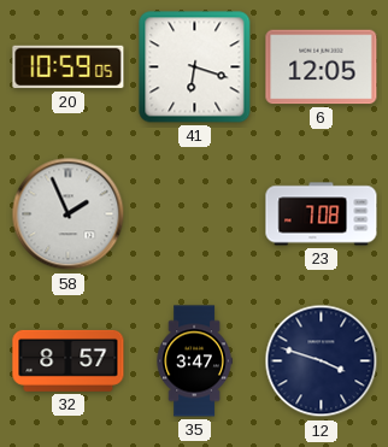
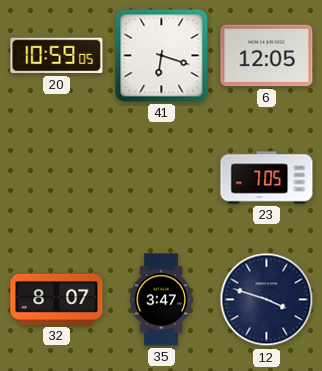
58: 1:56 -> none
23: 7:08 -> 7:05
32: 8:57 -> 8:07
